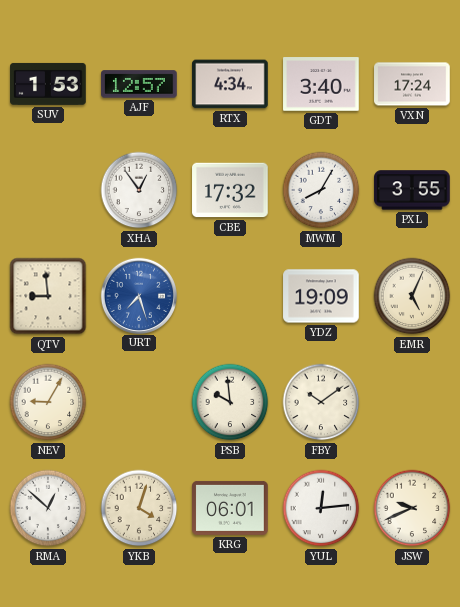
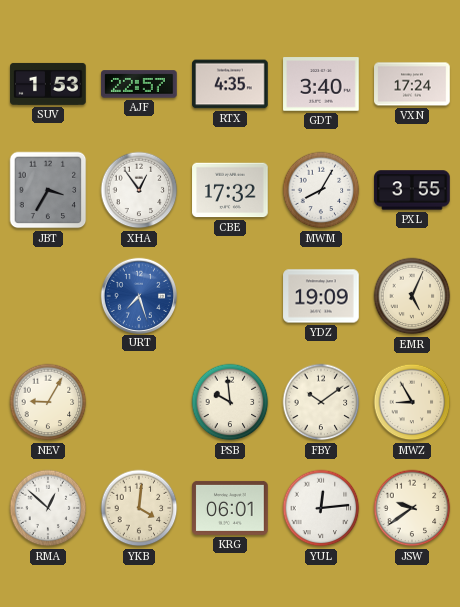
AJF: 12:57 -> 22:57
RTX: 4:34 -> 4:35
JBT: none -> 3:35
QTV: 8:59 -> none
MWZ: none -> 8:55
YKB: 4:03 -> 4:01
JSW: 9:41 -> 9:39
